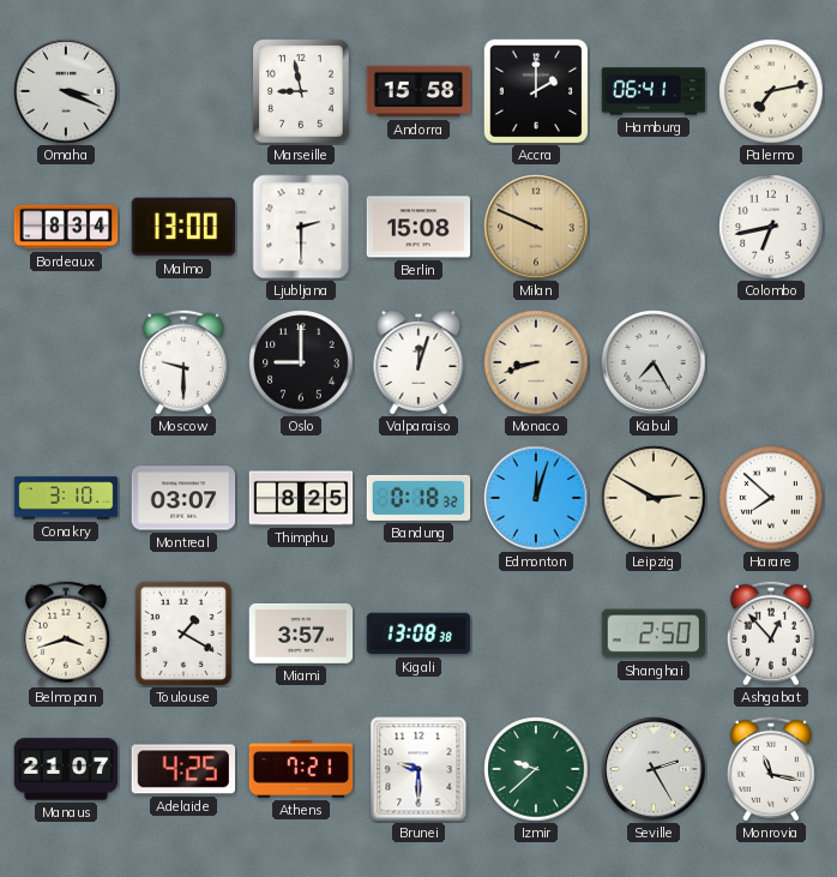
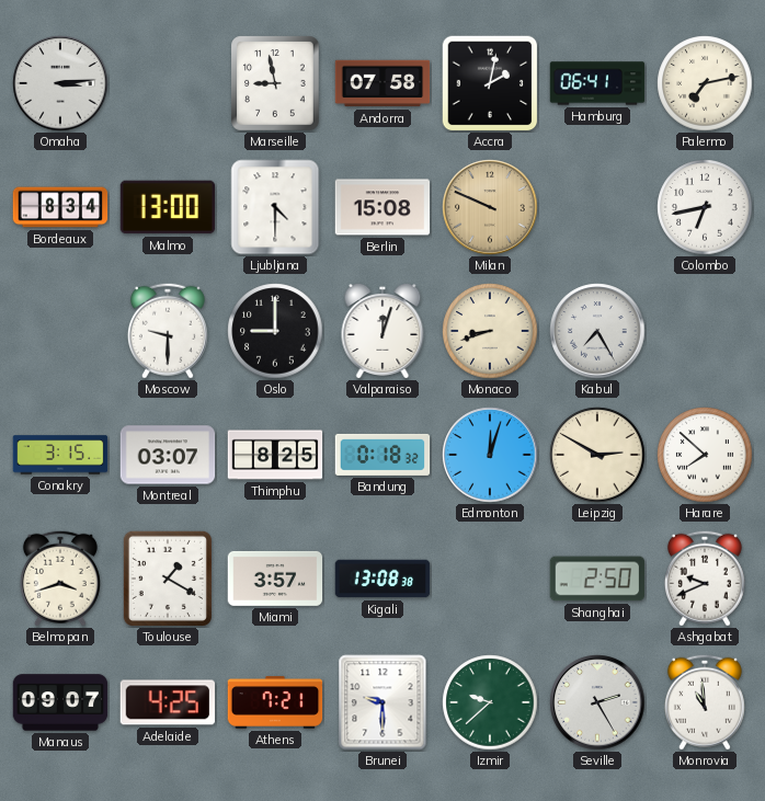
Omaha: 3:19 -> 3:14
Andorra: 15:58 -> 07:58
Accra: 2:00 -> 2:02
Ljubljana: 2:30 -> 4:30
Conakry: 3:10 -> 3:15
Ashgabat: 12:53 -> 9:41
Manaus: 21:07 -> 09:07
Monrovia: 11:17 -> 10:59
